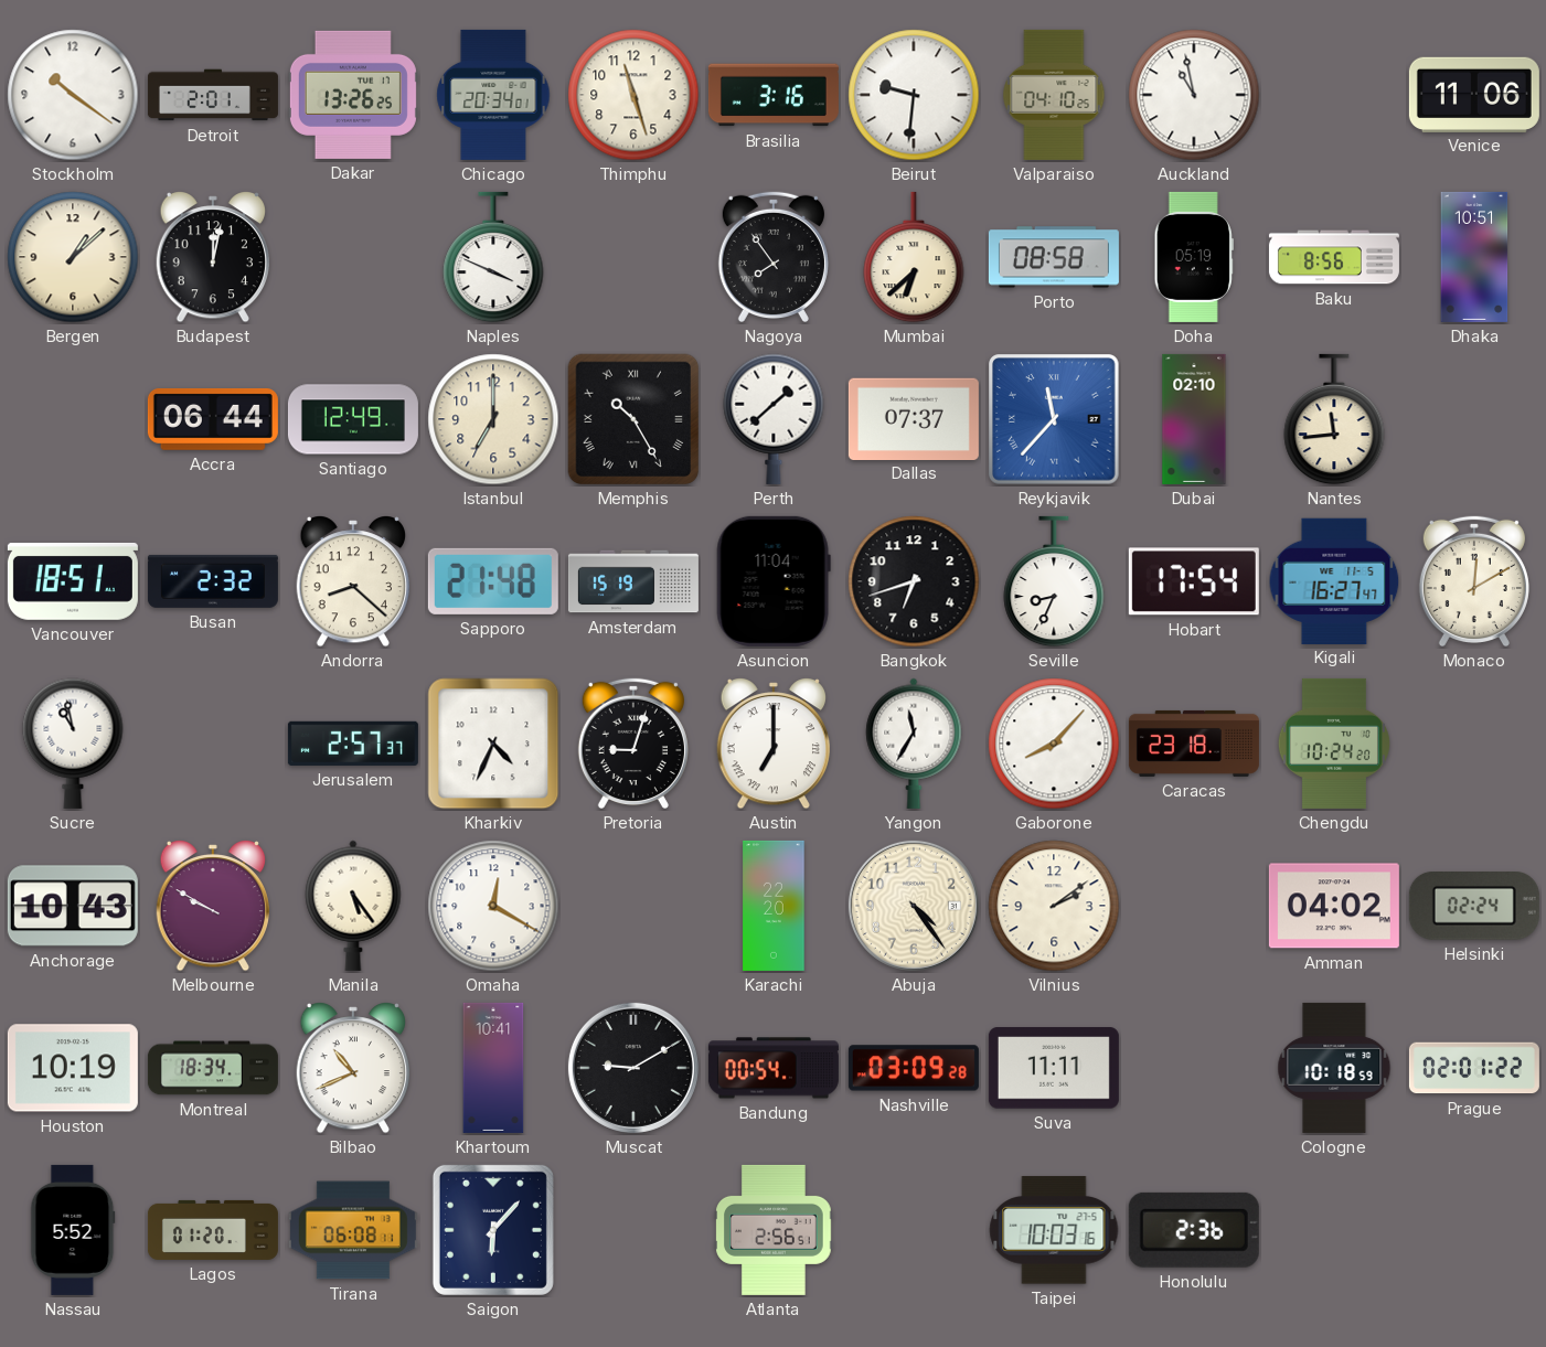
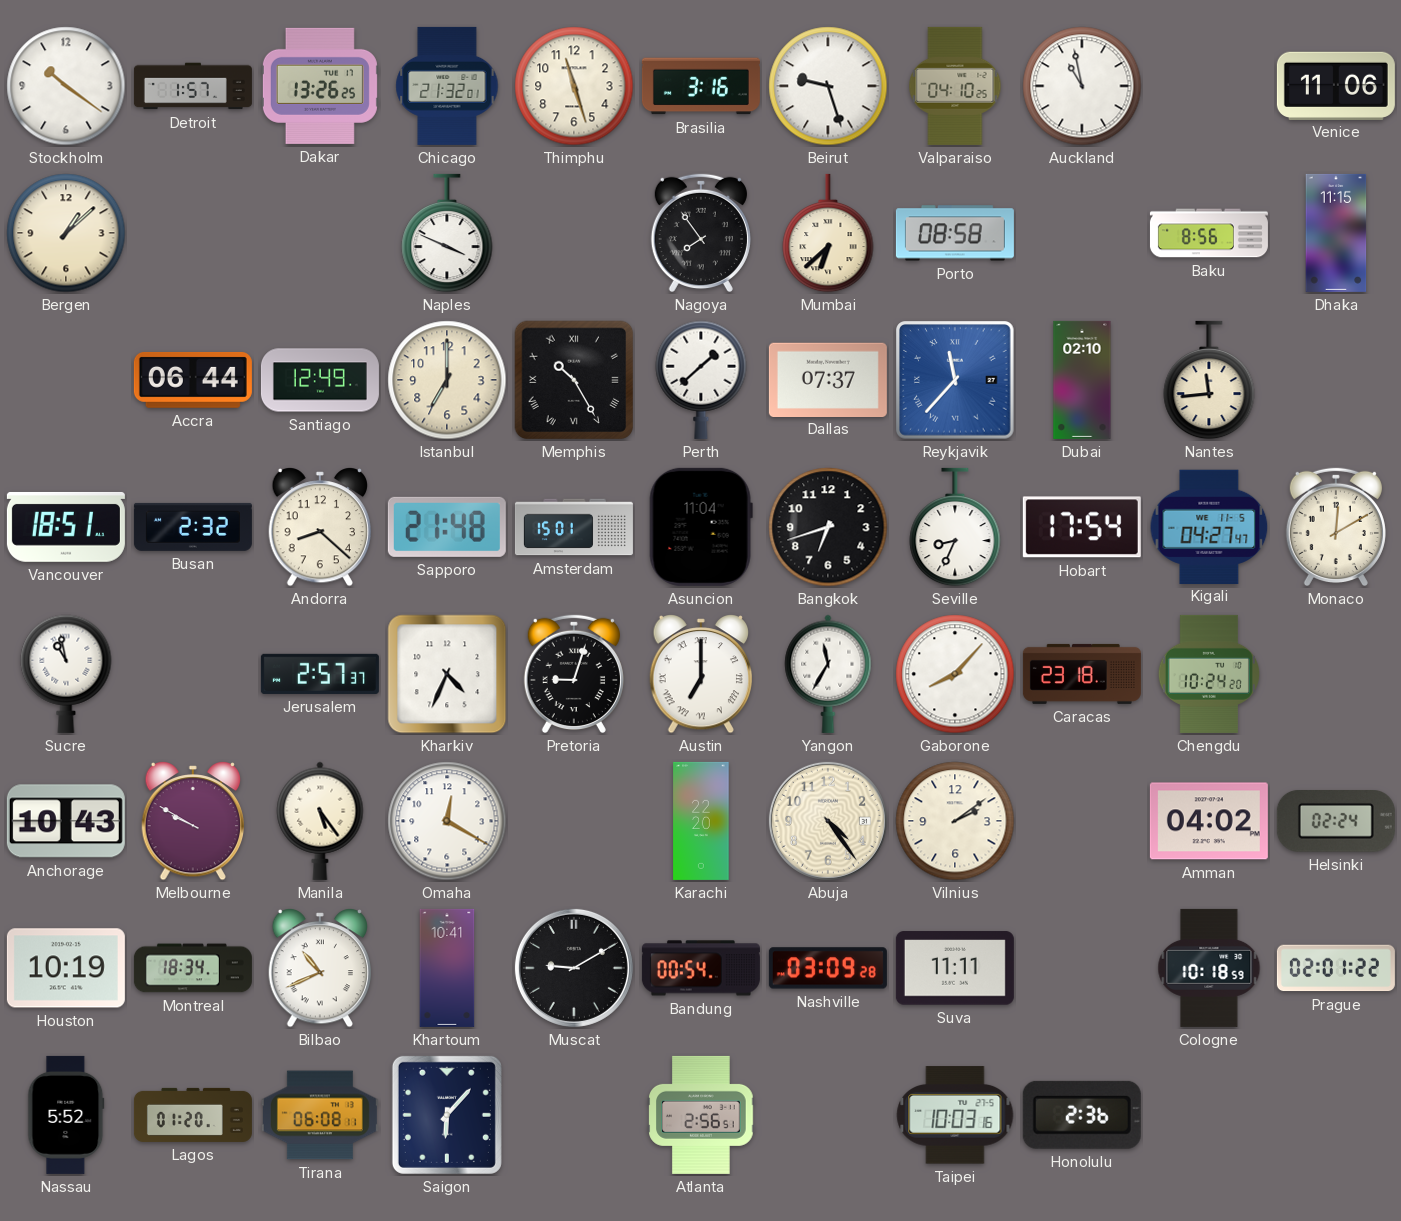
Detroit: 2:01 -> 1:57
Chicago: 20:34 -> 21:32
Beirut: 9:31 -> 9:27
Budapest: 12:02 -> none
Doha: 05:19 -> none
Dhaka: 10:51 -> 11:15
Amsterdam: 15:19 -> 15:01
Kigali: 16:27 -> 04:27
